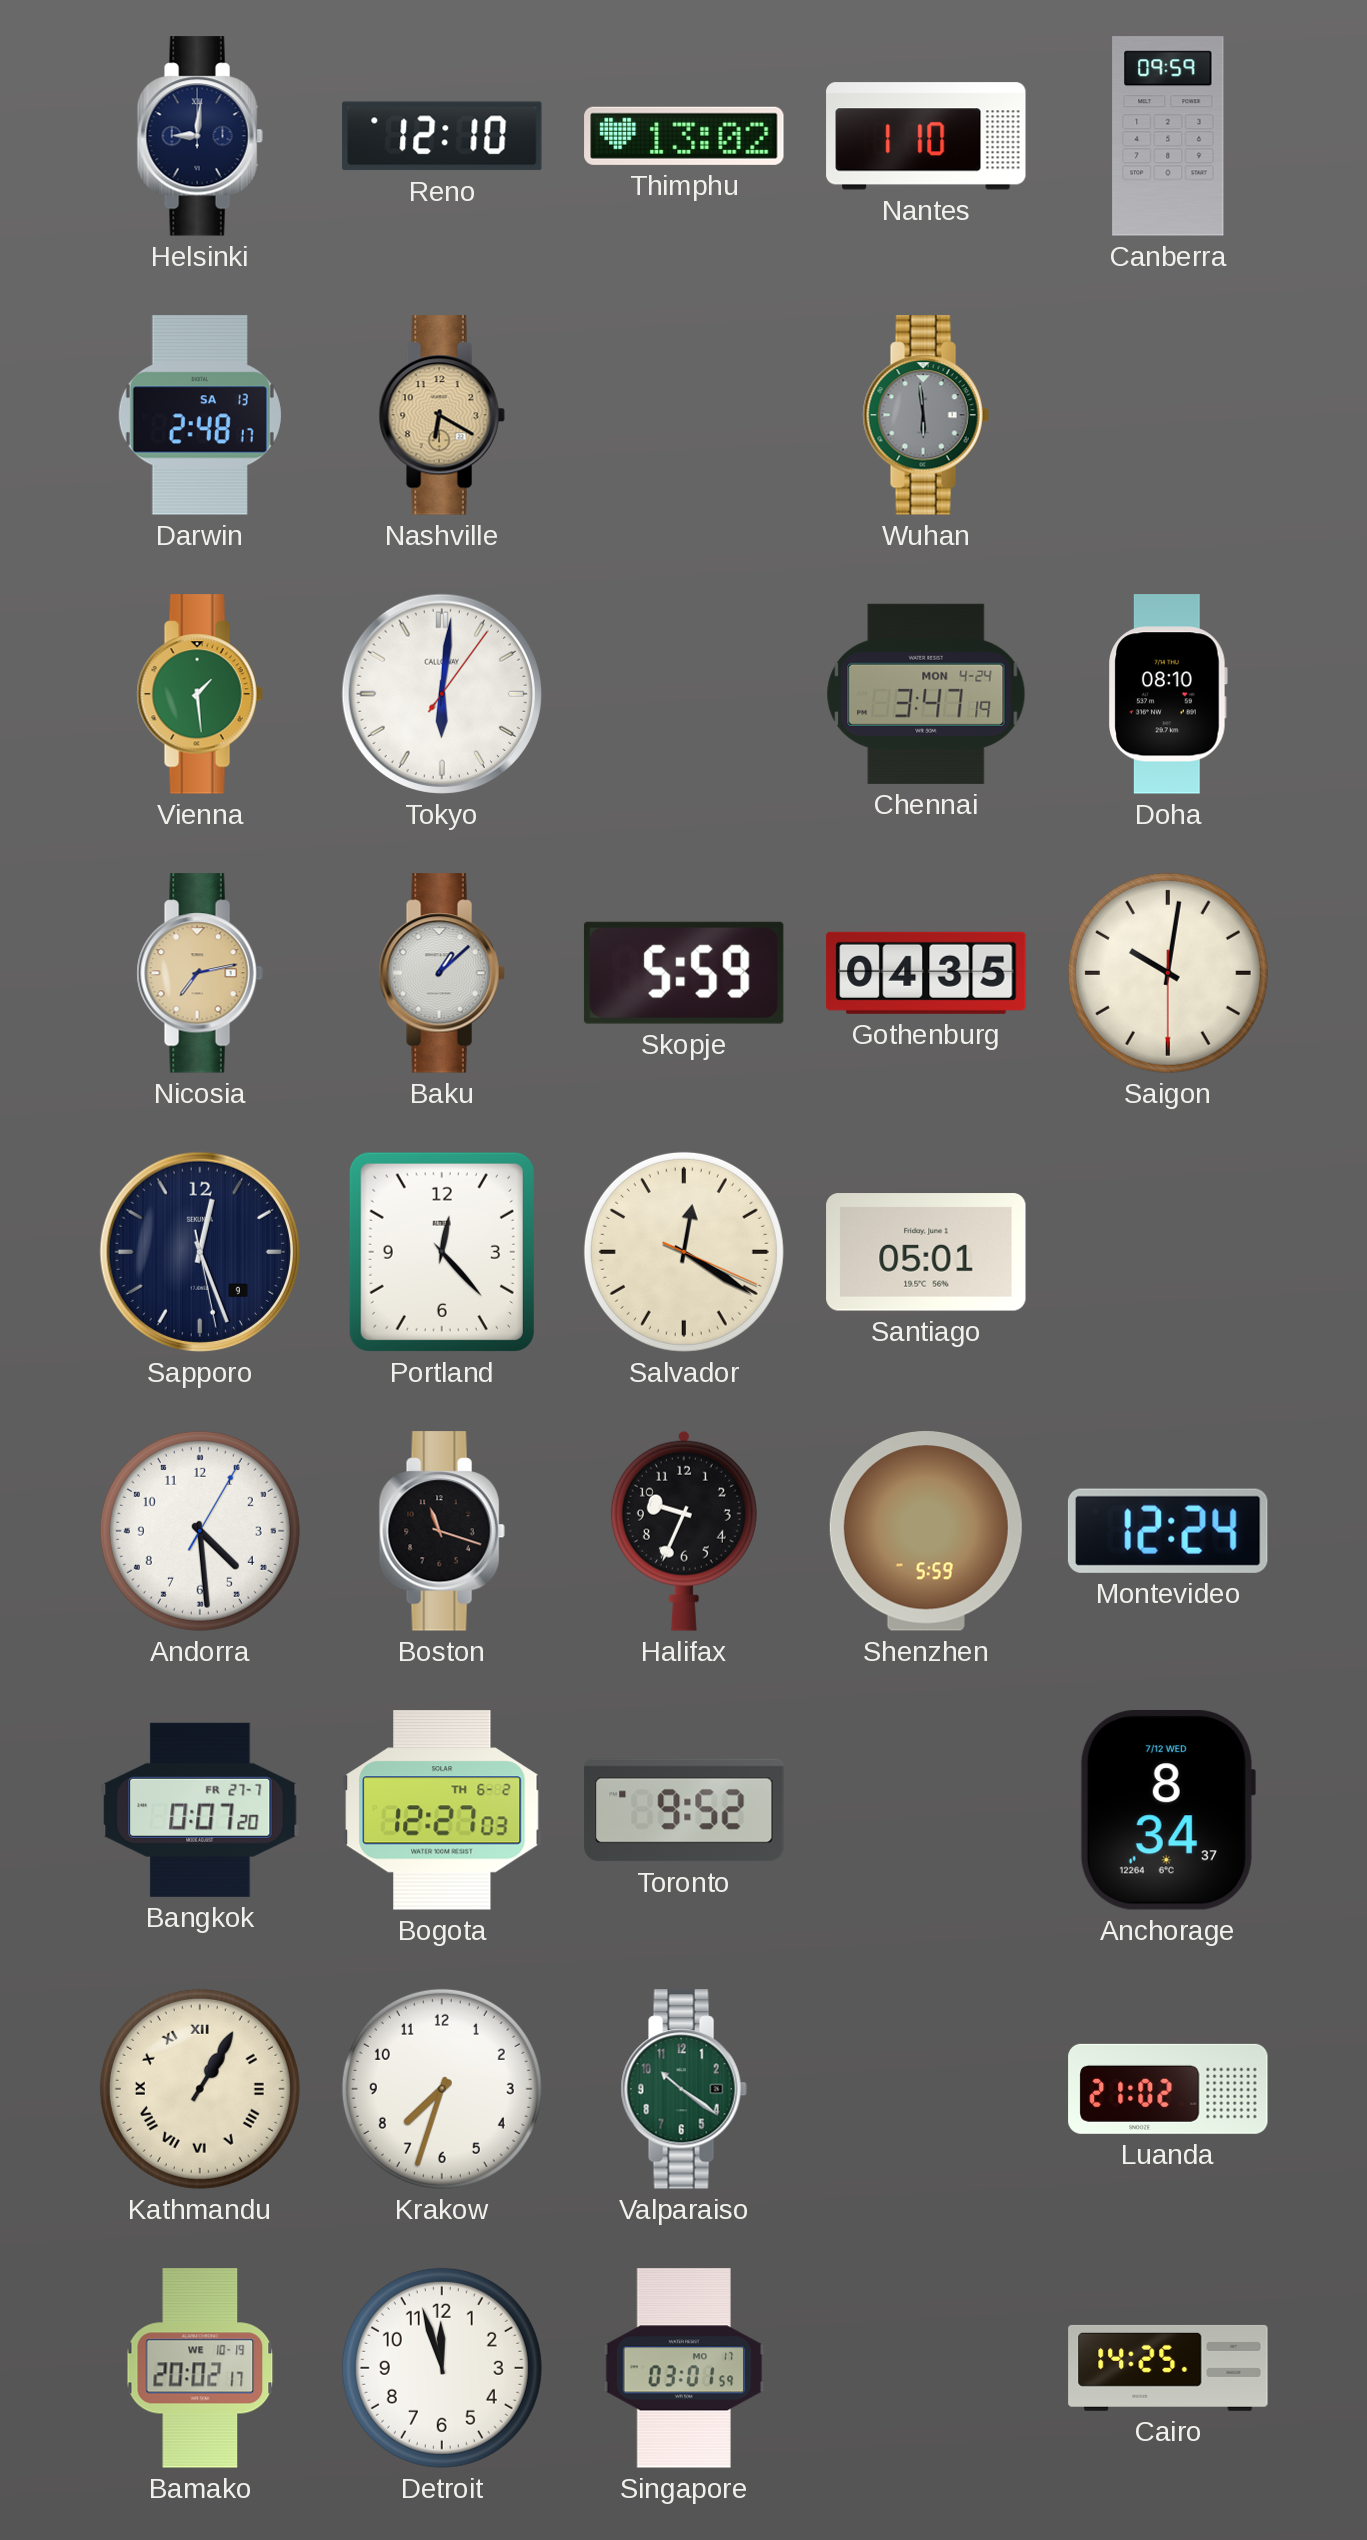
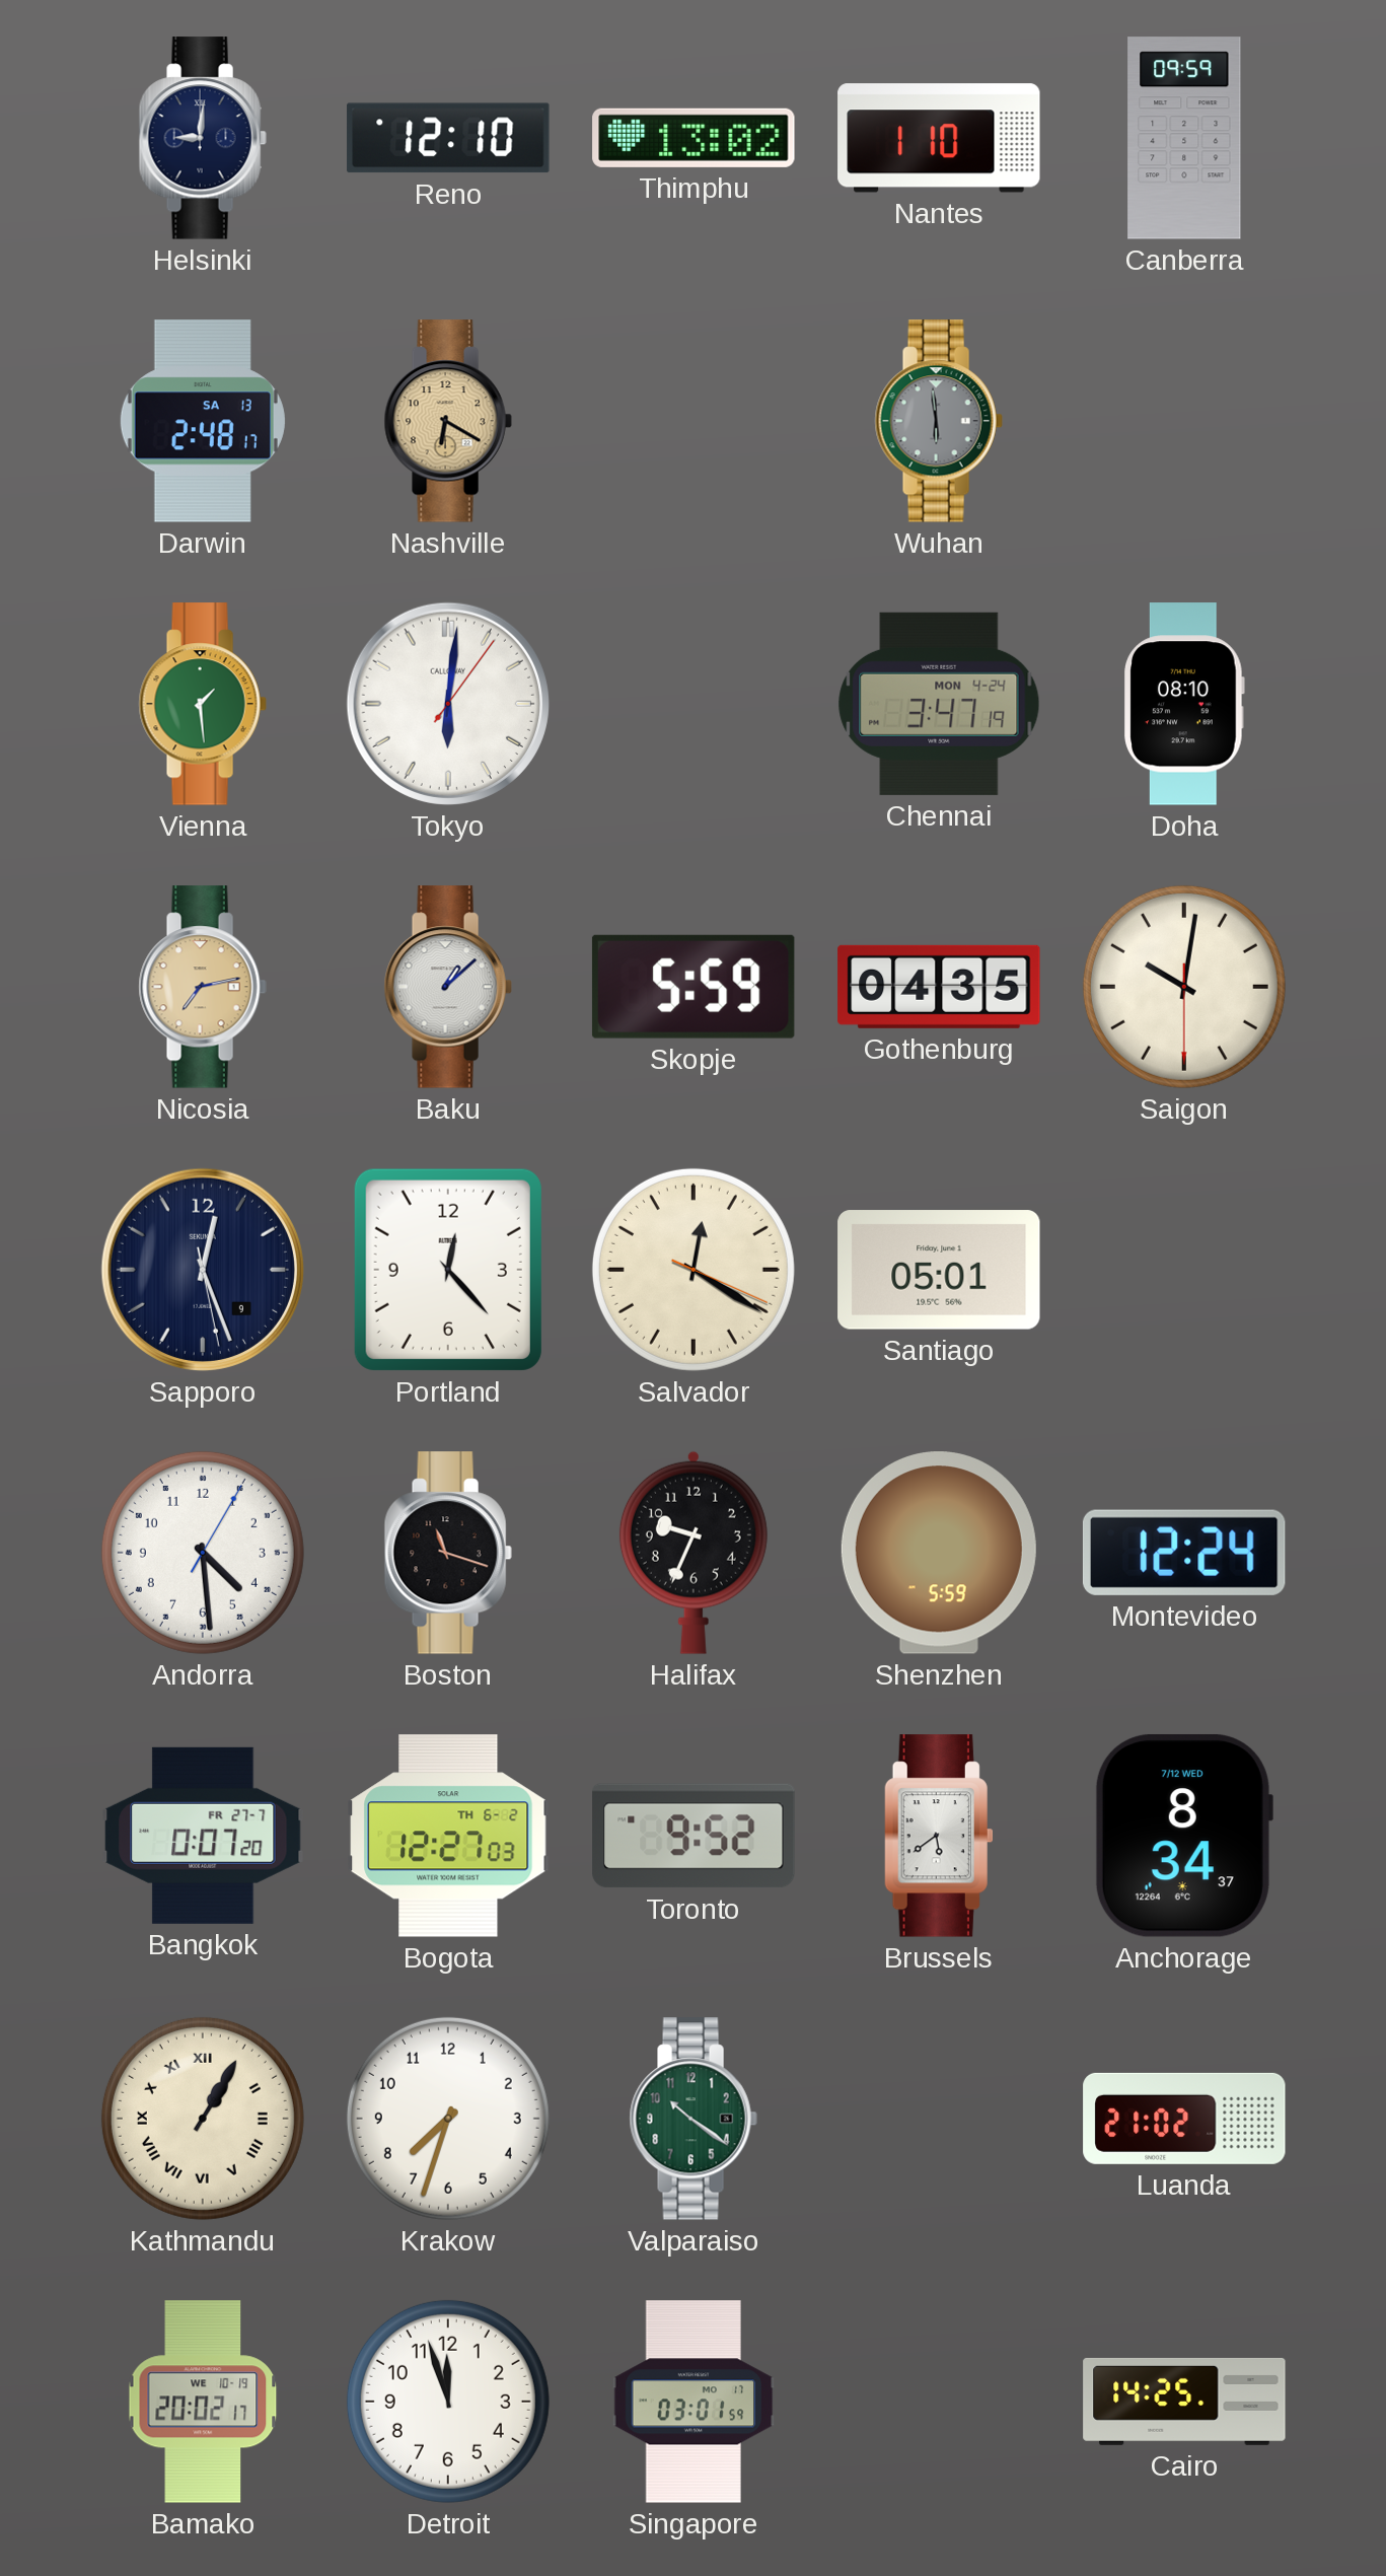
Brussels: none -> 5:39
